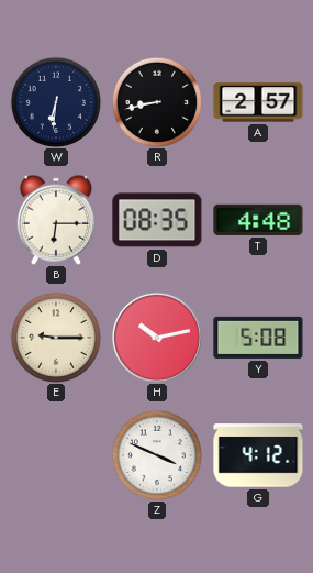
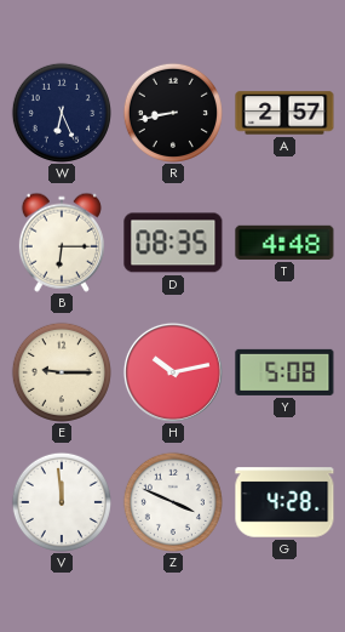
W: 6:31 -> 6:26
V: none -> 11:59
G: 4:12 -> 4:28
